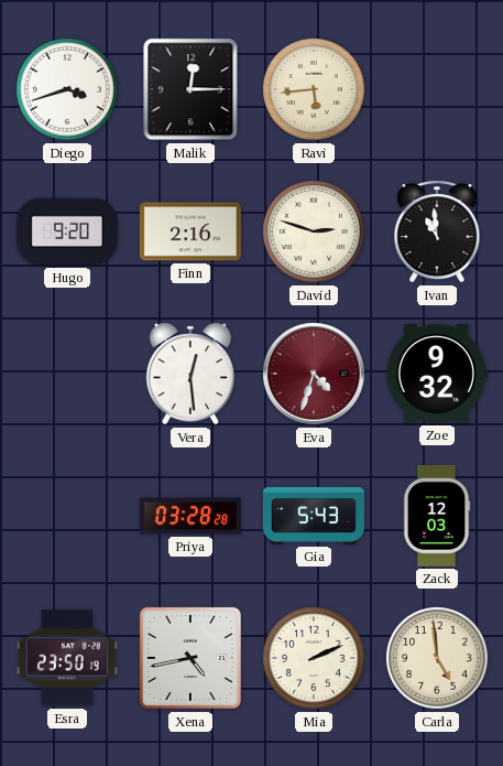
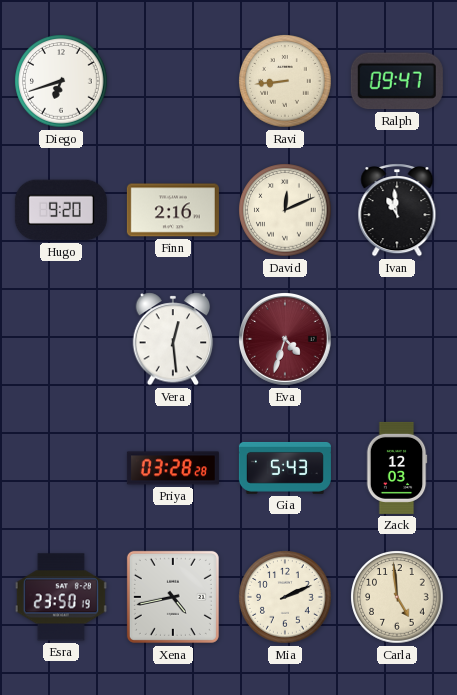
Diego: 3:42 -> 6:42
Malik: 12:15 -> none
Ravi: 5:44 -> 8:44
Ralph: none -> 09:47
David: 2:48 -> 12:11
Zoe: 9:32 -> none
